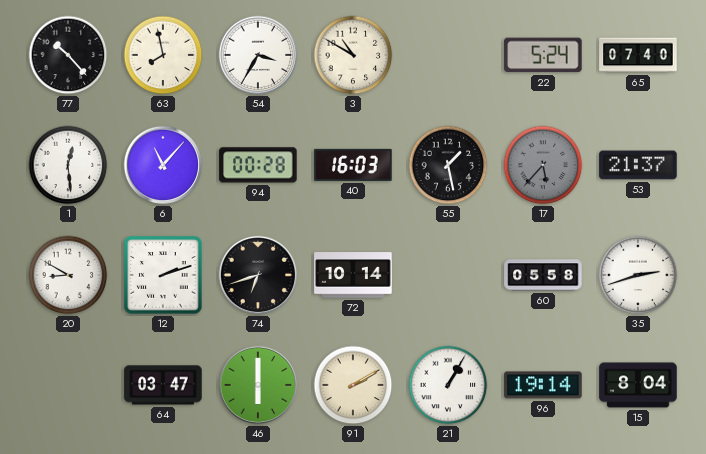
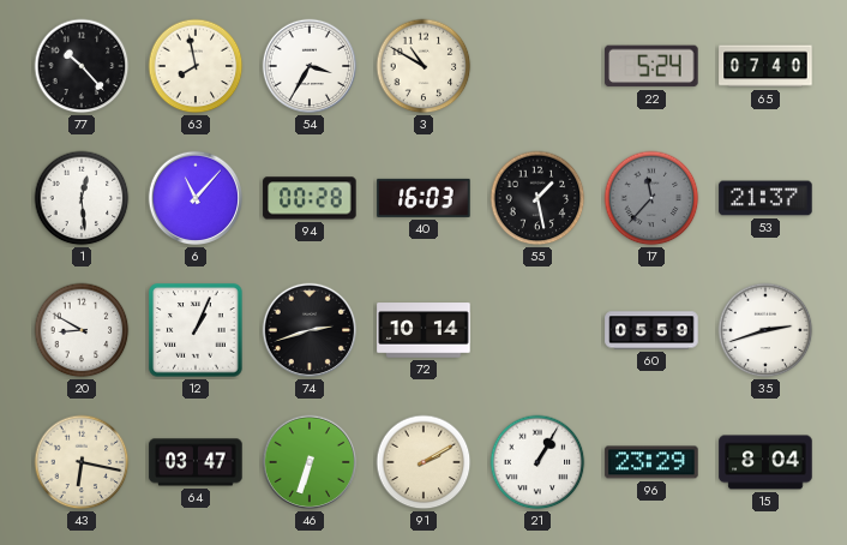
17: 5:37 -> 11:37
12: 2:12 -> 1:04
74: 6:42 -> 2:42
60: 05:58 -> 05:59
43: none -> 6:17
46: 6:00 -> 6:33
96: 19:14 -> 23:29
